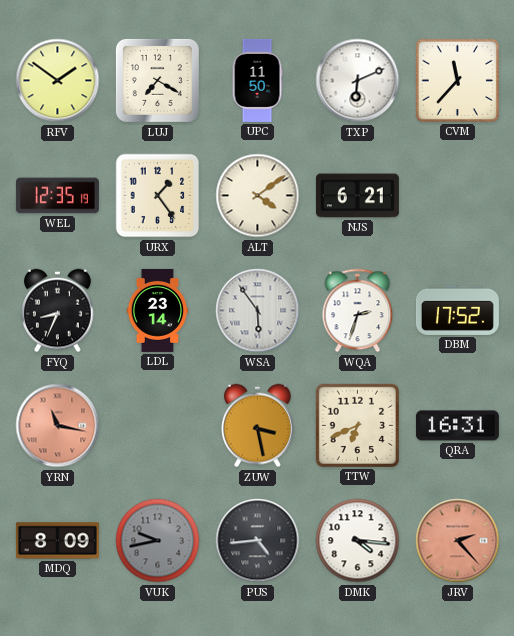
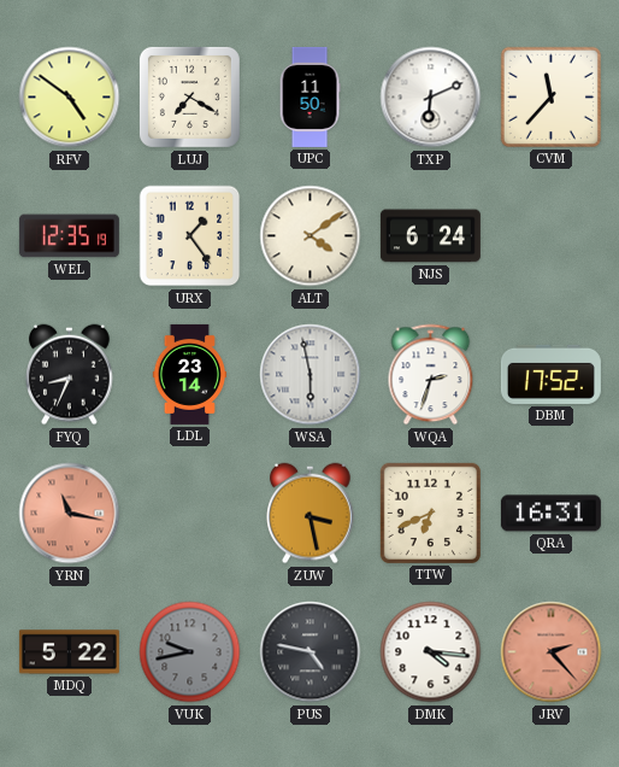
RFV: 1:51 -> 4:51
NJS: 6:21 -> 6:24
WSA: 5:54 -> 5:58
MDQ: 8:09 -> 5:22
PUS: 4:44 -> 4:47
